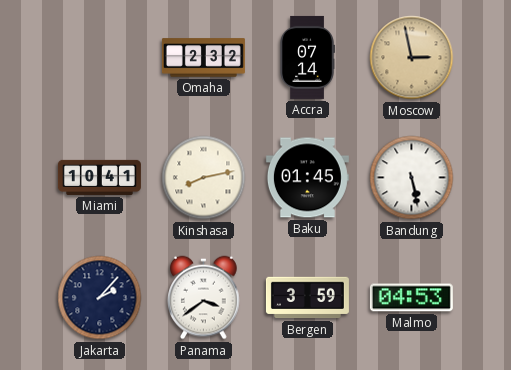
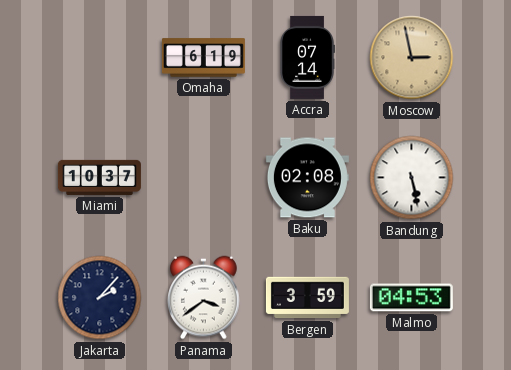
Omaha: 2:32 -> 6:19
Miami: 10:41 -> 10:37
Kinshasa: 8:13 -> none
Baku: 01:45 -> 02:08
